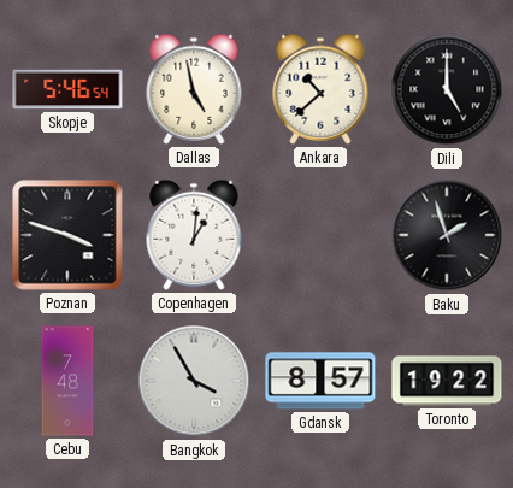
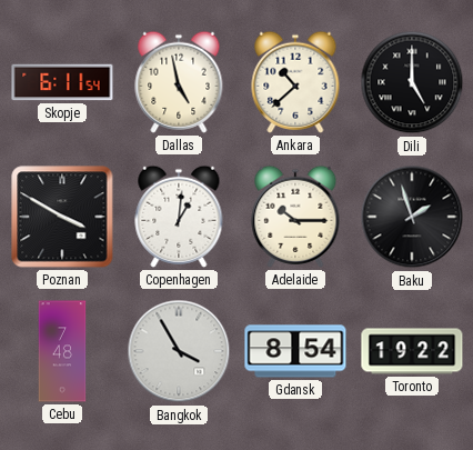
Skopje: 5:46 -> 6:11
Poznan: 3:48 -> 3:50
Adelaide: none -> 10:15
Gdansk: 8:57 -> 8:54
